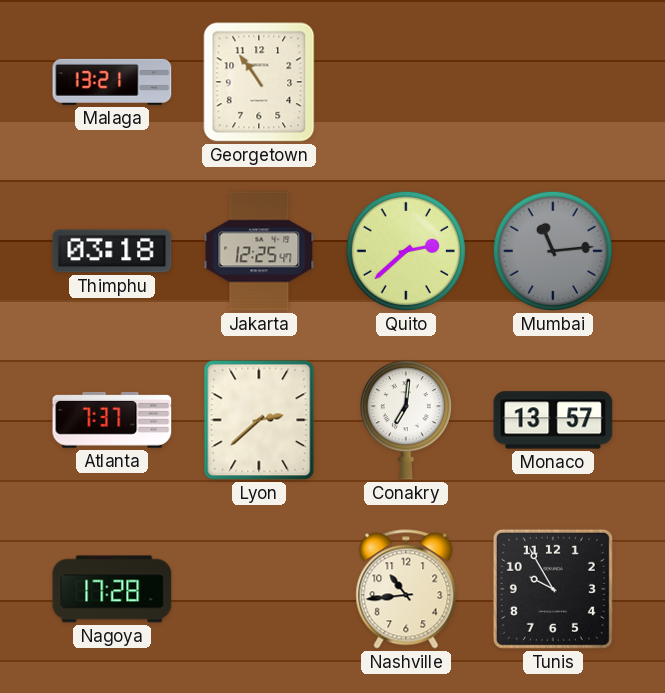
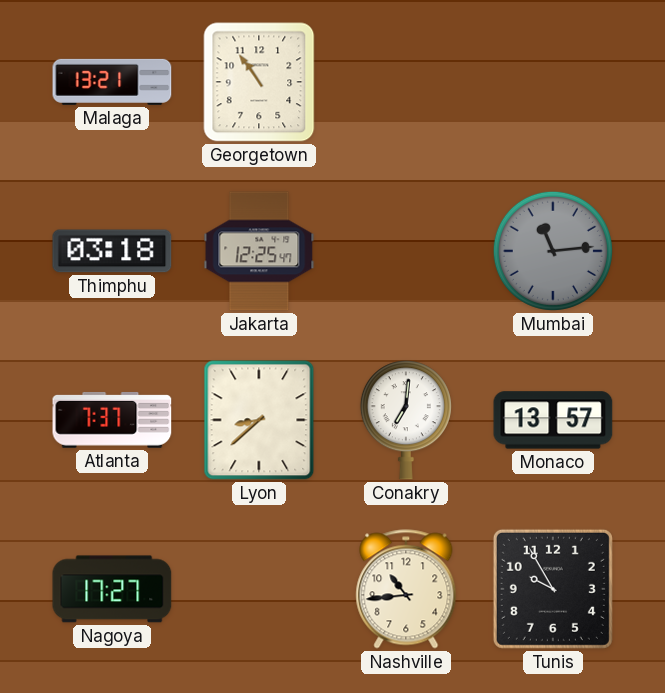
Quito: 2:38 -> none
Lyon: 2:38 -> 8:38
Nagoya: 17:28 -> 17:27
